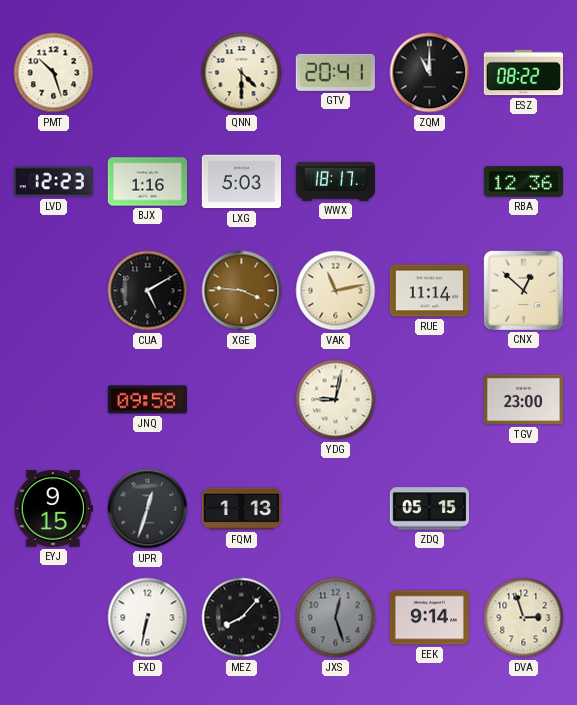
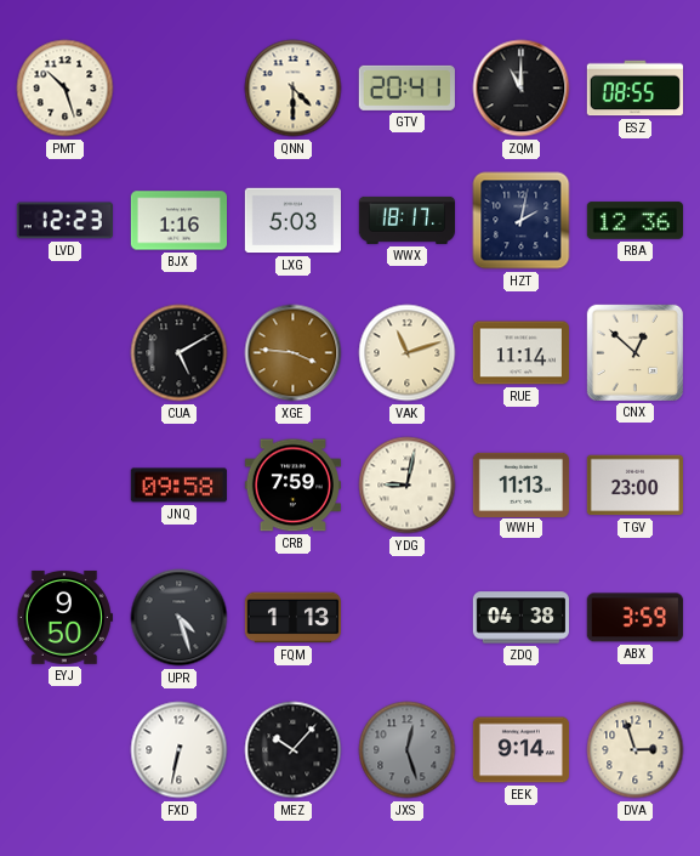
ESZ: 08:22 -> 08:55
HZT: none -> 2:02
VAK: 11:13 -> 11:12
CRB: none -> 7:59
WWH: none -> 11:13
EYJ: 9:15 -> 9:50
UPR: 12:33 -> 4:27
ZDQ: 05:15 -> 04:38
ABX: none -> 3:59
MEZ: 8:07 -> 10:07
